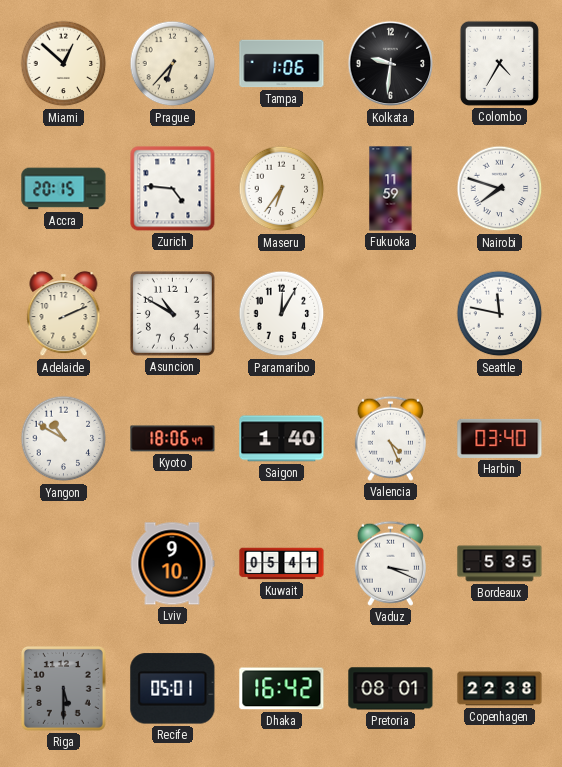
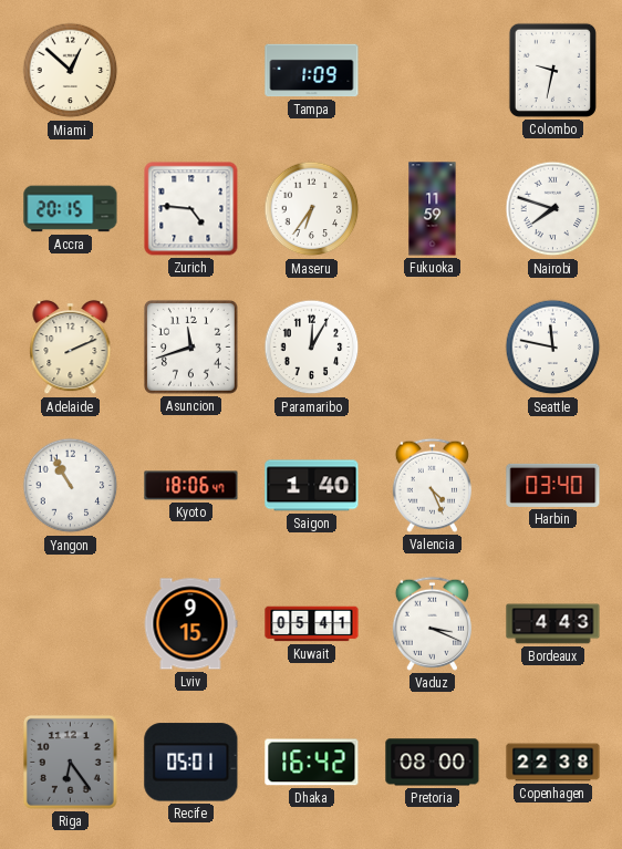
Prague: 6:37 -> none
Tampa: 1:06 -> 1:09
Kolkata: 9:31 -> none
Colombo: 4:35 -> 9:32
Asuncion: 10:50 -> 11:42
Yangon: 10:50 -> 10:55
Lviv: 9:10 -> 9:15
Bordeaux: 5:35 -> 4:43
Riga: 5:30 -> 6:24
Pretoria: 08:01 -> 08:00
